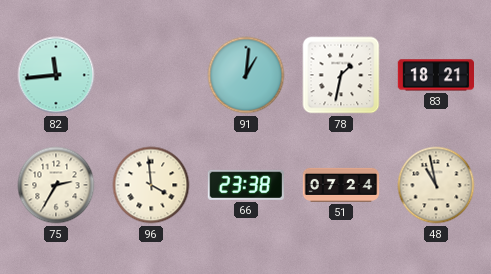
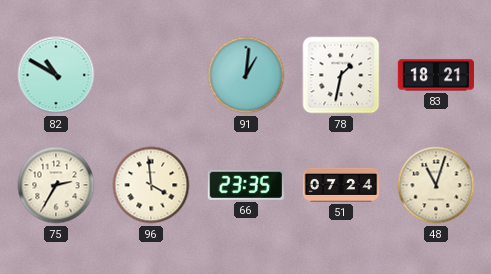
82: 11:44 -> 10:50
66: 23:38 -> 23:35
48: 10:58 -> 11:03
